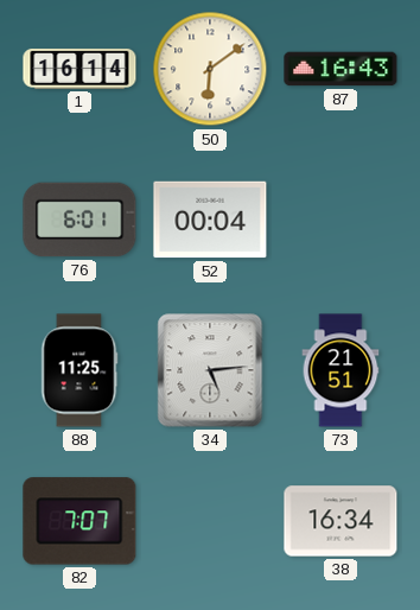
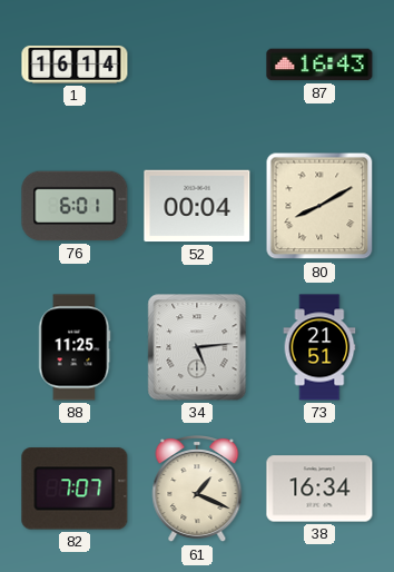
50: 6:09 -> none
80: none -> 8:10
61: none -> 1:19
